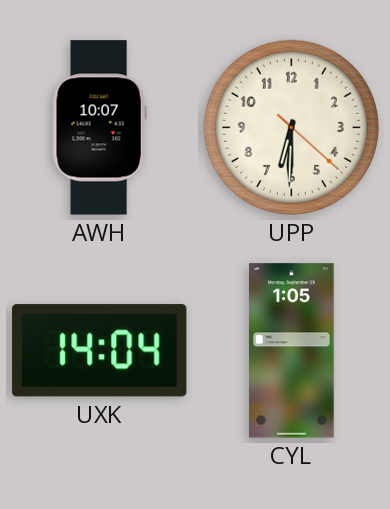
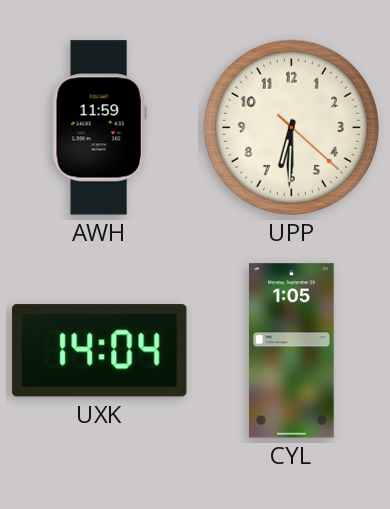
AWH: 10:07 -> 11:59
